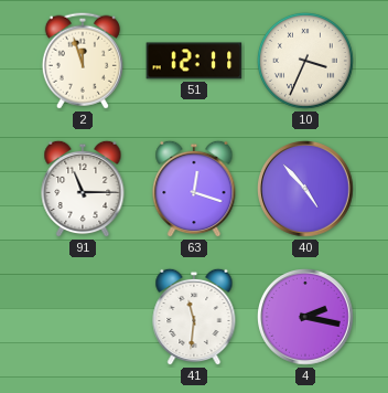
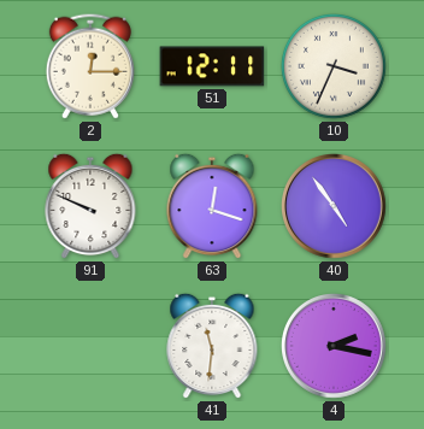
2: 11:57 -> 12:15
91: 11:15 -> 9:49
40: 4:53 -> 4:54
